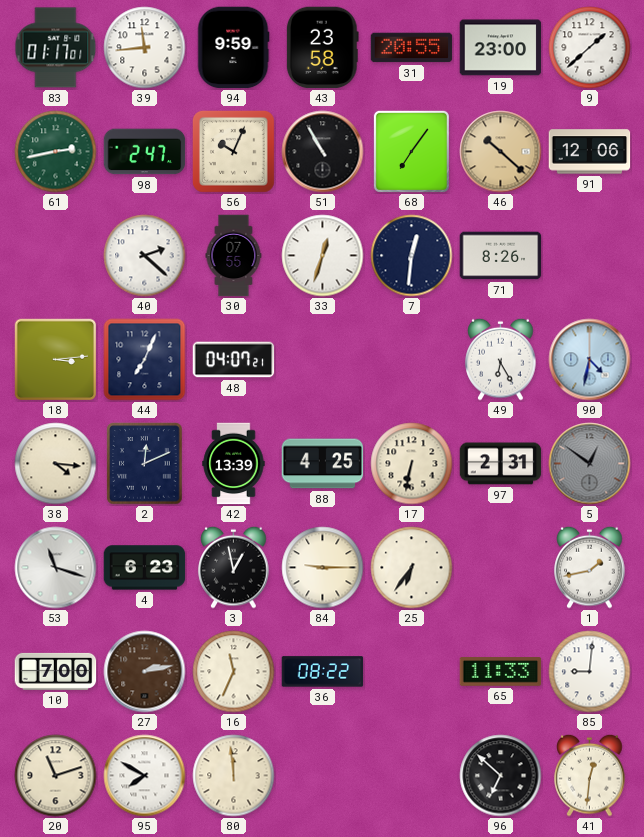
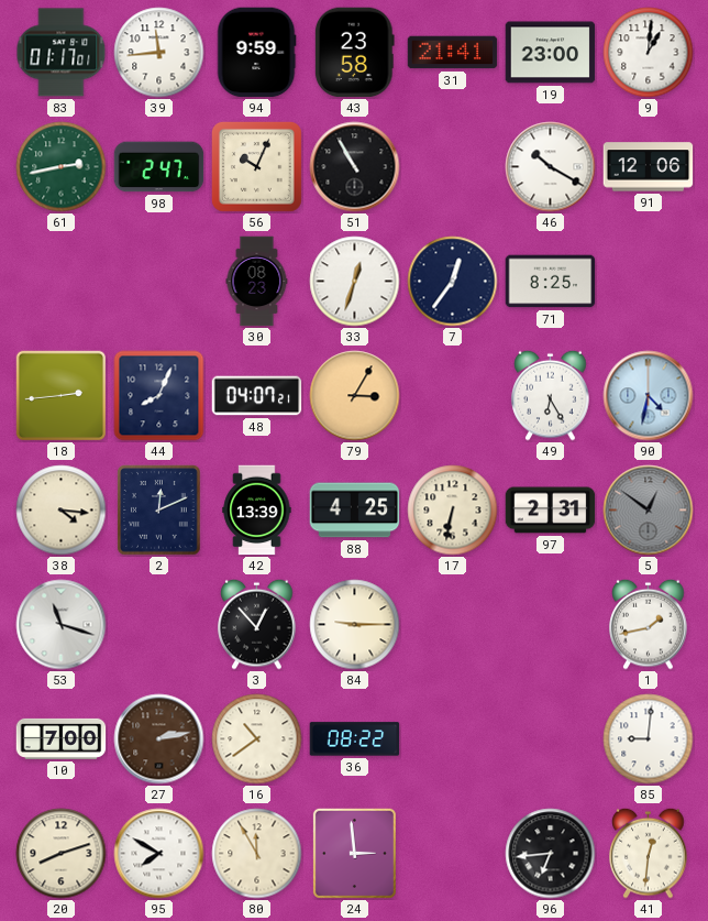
31: 20:55 -> 21:41
9: 1:38 -> 1:01
68: 7:06 -> none
46: 10:22 -> 10:20
46 dial: champagne -> white
40: 2:22 -> none
30: 07:55 -> 08:23
7: 12:31 -> 12:36
71: 8:26 -> 8:25
18: 3:14 -> 2:44
44: 7:04 -> 8:04
79: none -> 3:05
4: 6:23 -> none
3: 12:58 -> 12:53
25: 6:36 -> none
16: 11:34 -> 10:39
65: 11:33 -> none
20: 11:12 -> 8:12
80: 11:59 -> 11:55
24: none -> 2:59
96: 6:52 -> 6:44
